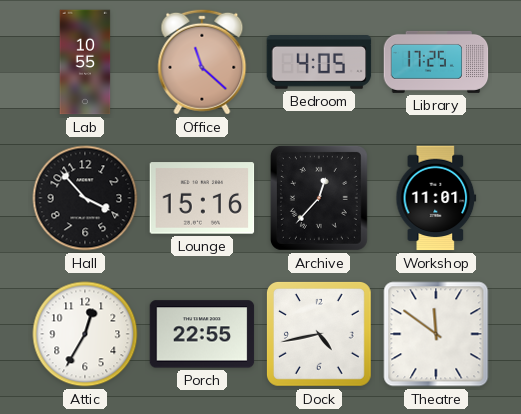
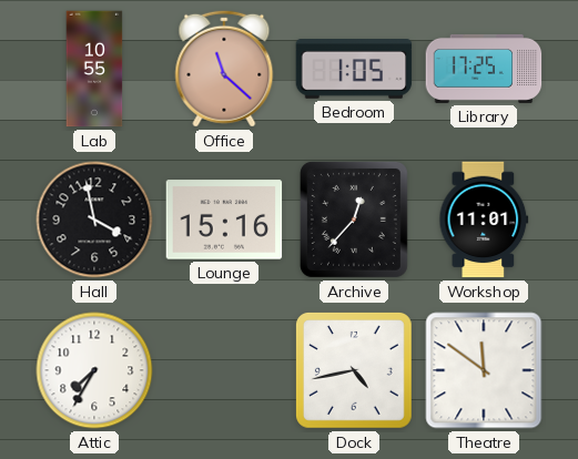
Bedroom: 4:05 -> 1:05
Hall: 3:53 -> 3:58
Attic: 12:35 -> 7:35
Porch: 22:55 -> none
